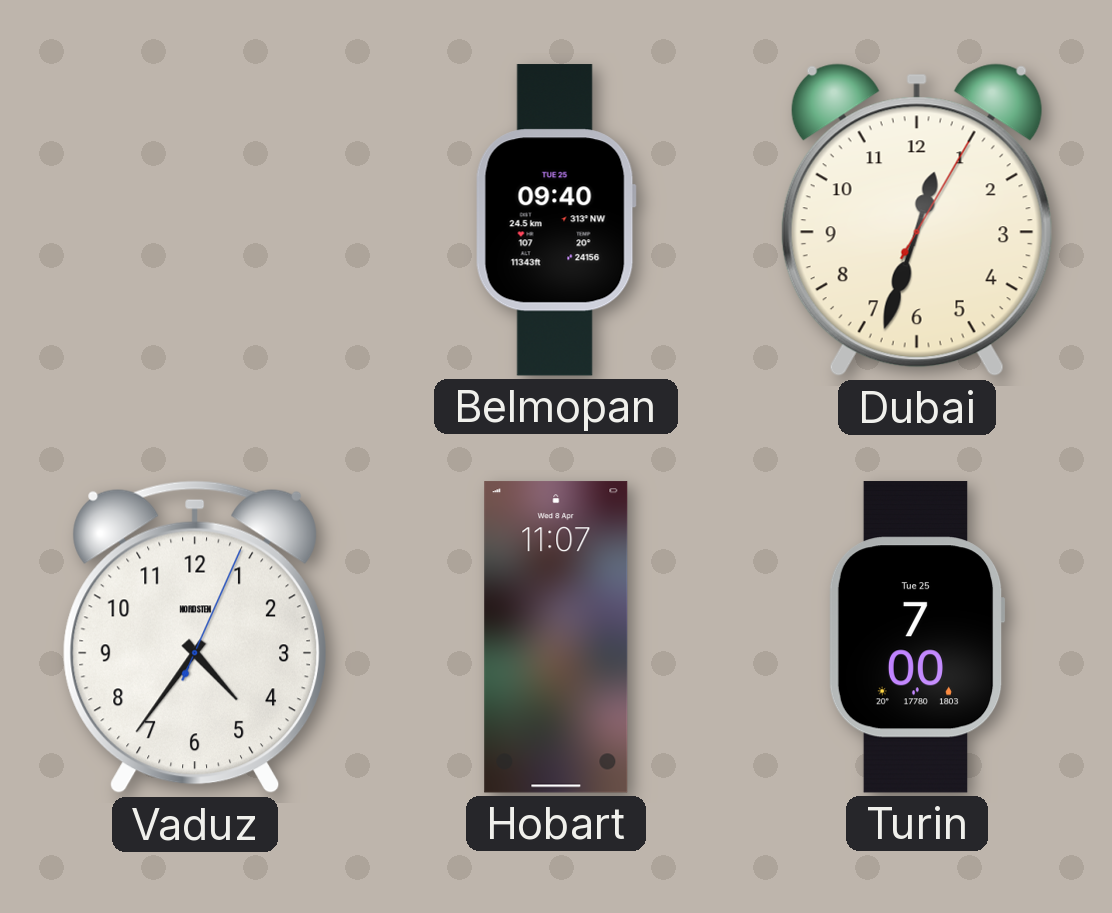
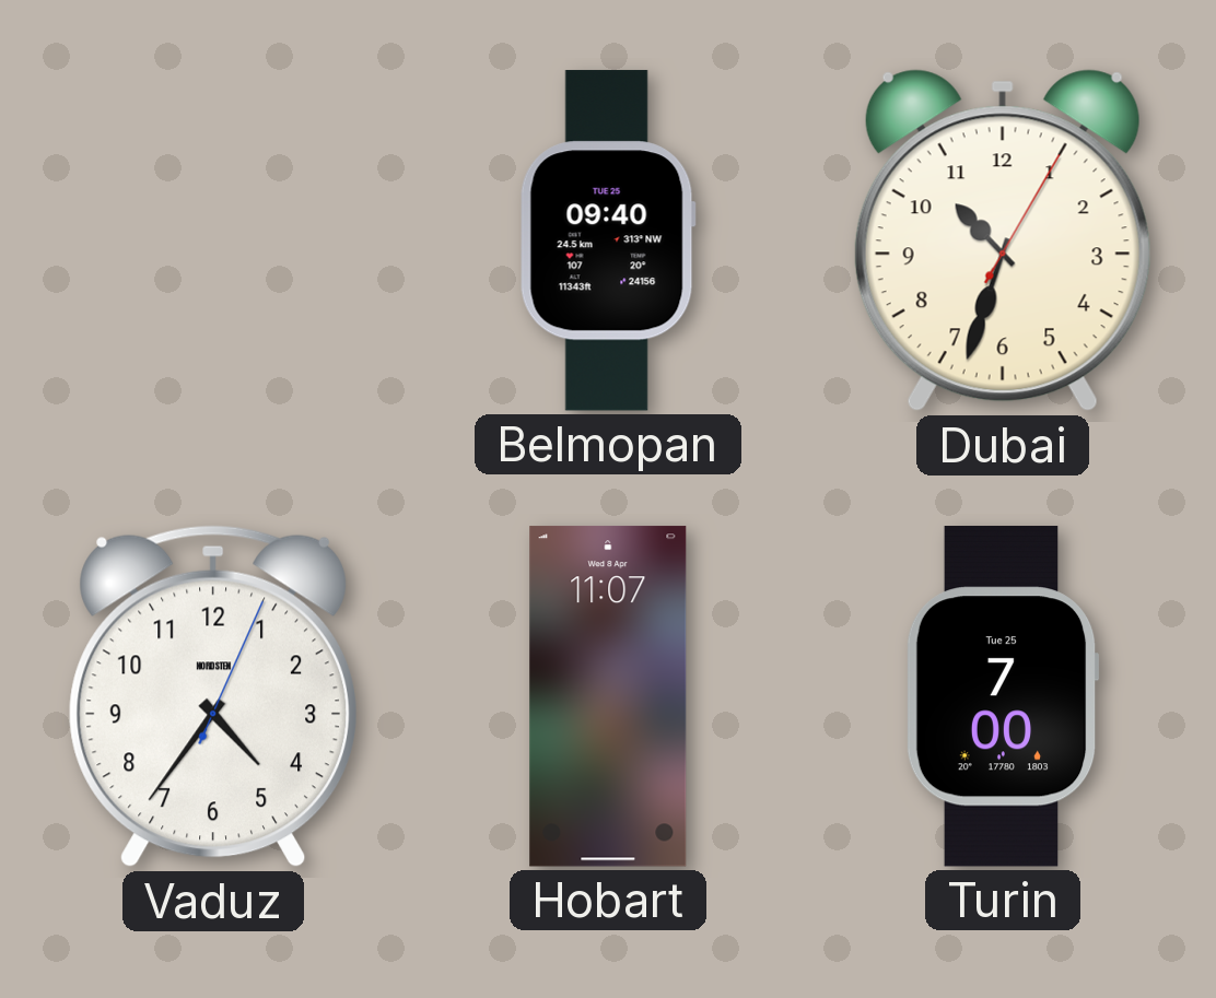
Dubai: 12:33 -> 10:33
